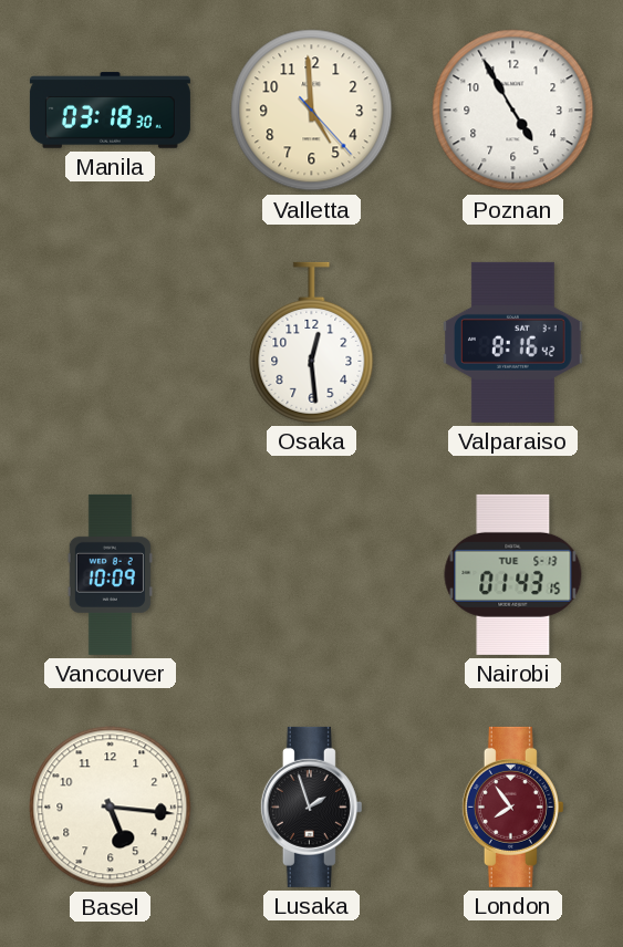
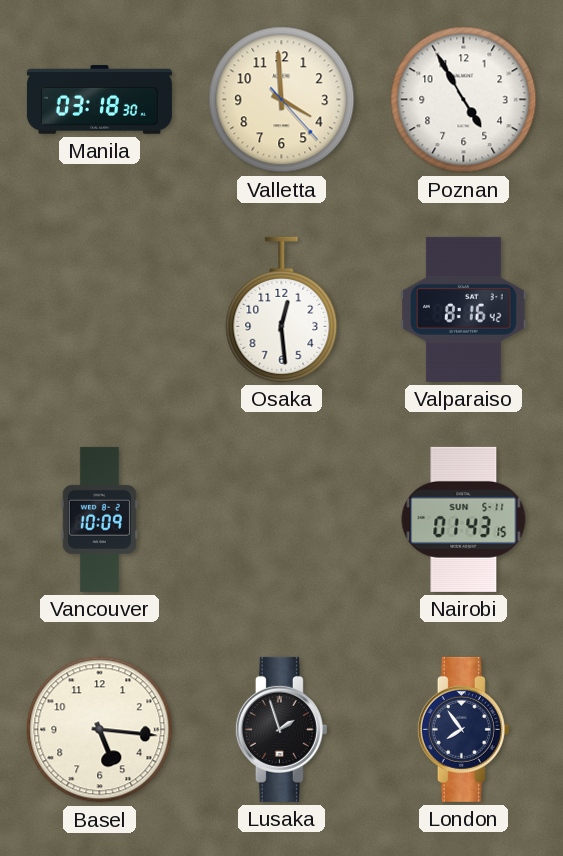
Valletta: 4:59 -> 3:59
Nairobi date: TUE 5-13 -> SUN 5-11
London dial: burgundy -> navy
